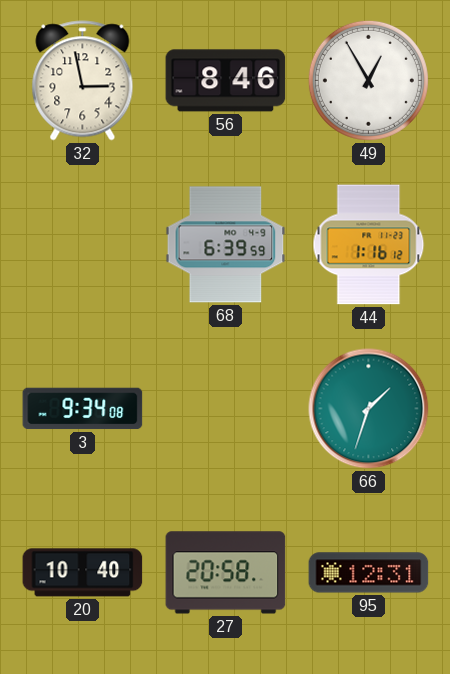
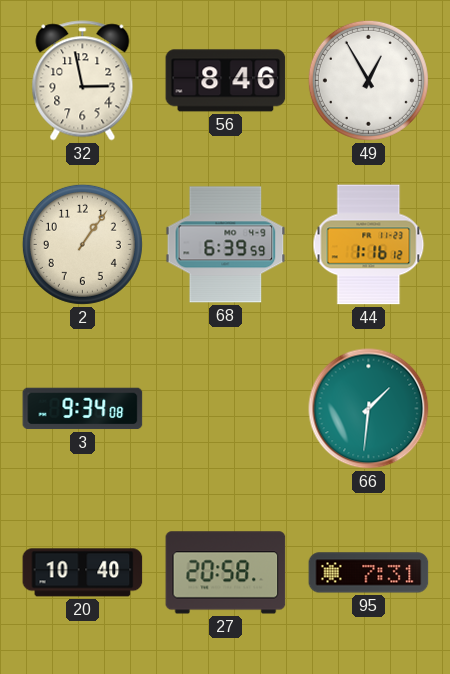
2: none -> 1:06
66: 1:33 -> 1:31
95: 12:31 -> 7:31
